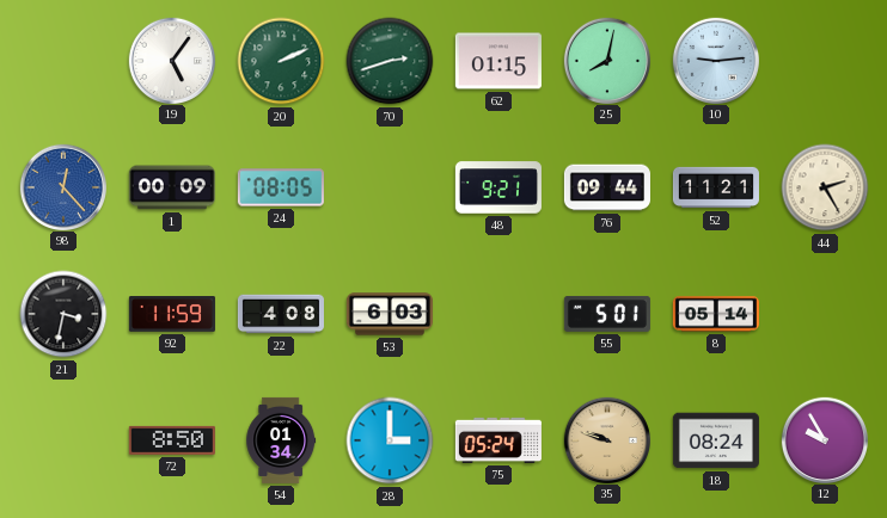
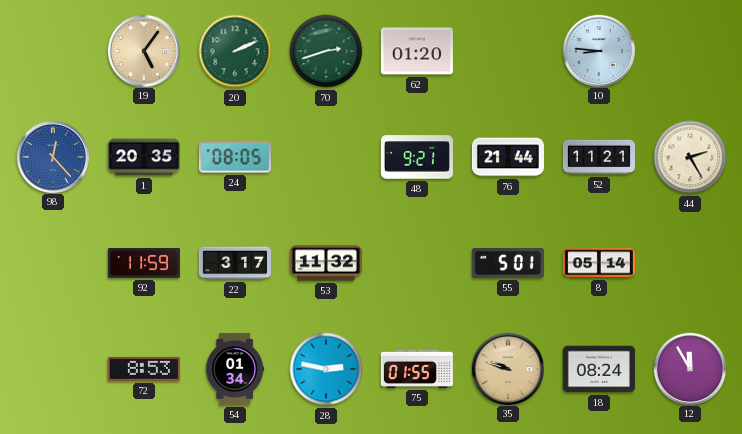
19 dial: white -> champagne
62: 01:15 -> 01:20
25: 8:02 -> none
10: 9:14 -> 8:46
1: 00:09 -> 20:35
76: 09:44 -> 21:44
21: 3:32 -> none
22: 4:08 -> 3:17
53: 6:03 -> 11:32
72: 8:50 -> 8:53
28: 3:00 -> 2:47
75: 05:24 -> 01:55
12: 9:55 -> 11:55
